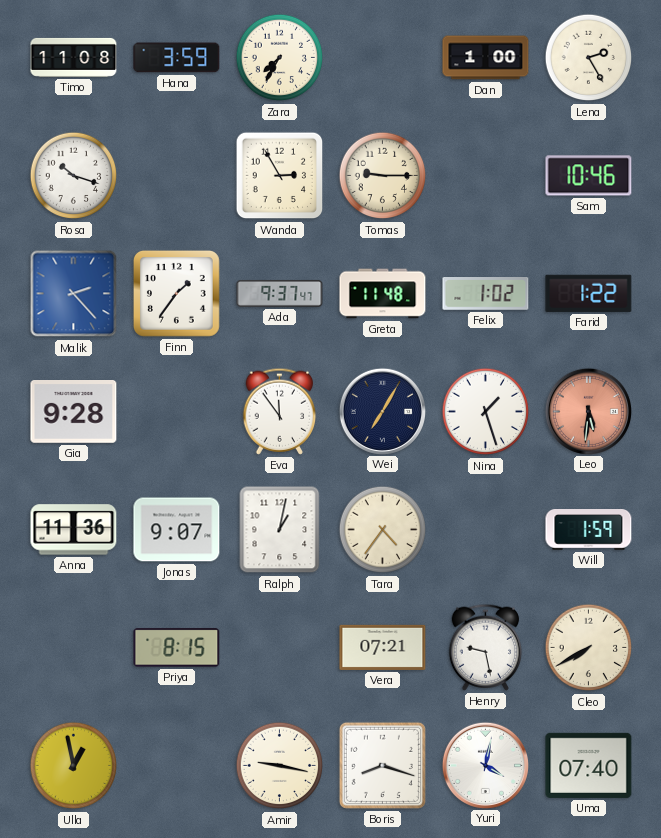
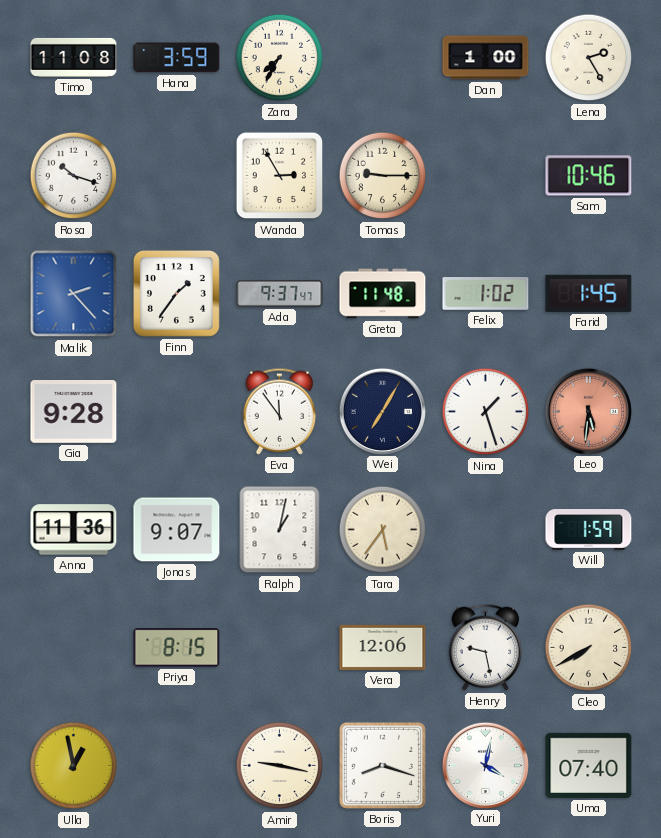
Farid: 1:22 -> 1:45
Tara: 4:36 -> 5:36
Vera: 07:21 -> 12:06
